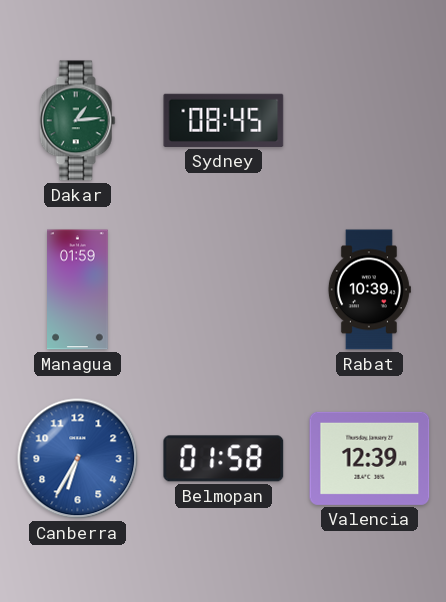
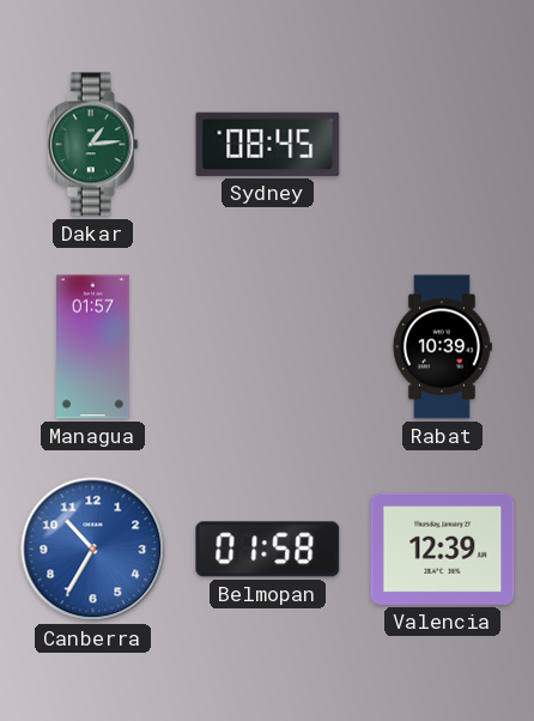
Managua: 01:59 -> 01:57
Canberra: 6:35 -> 10:35
